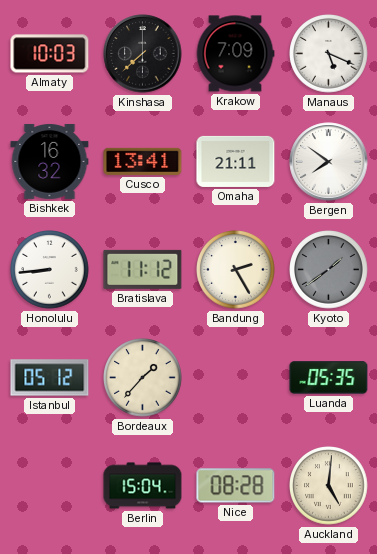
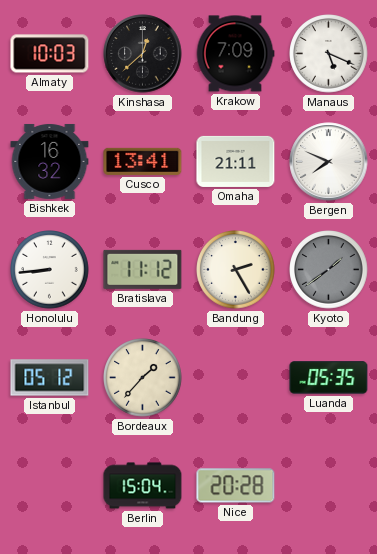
Kinshasa: 7:38 -> 12:38
Bergen: 7:51 -> 7:49
Nice: 08:28 -> 20:28
Auckland: 5:01 -> none
